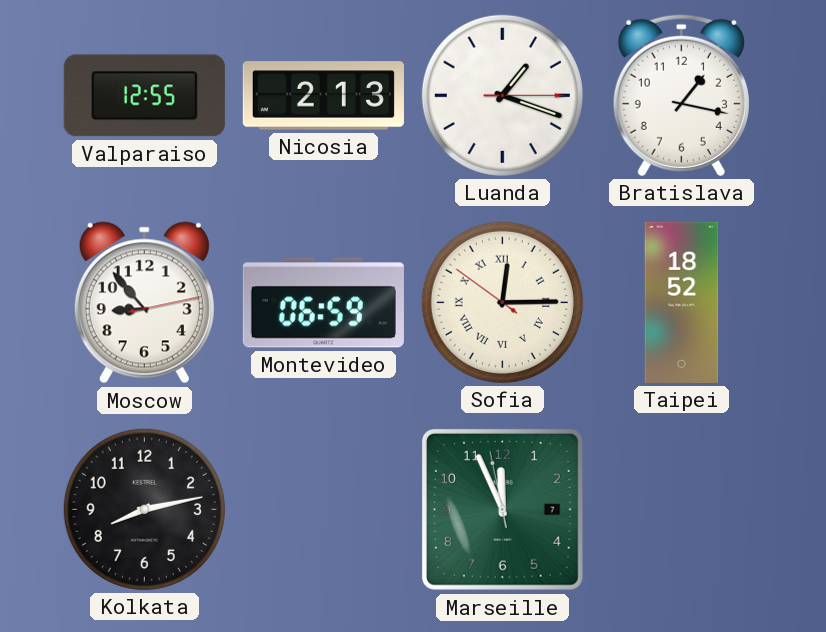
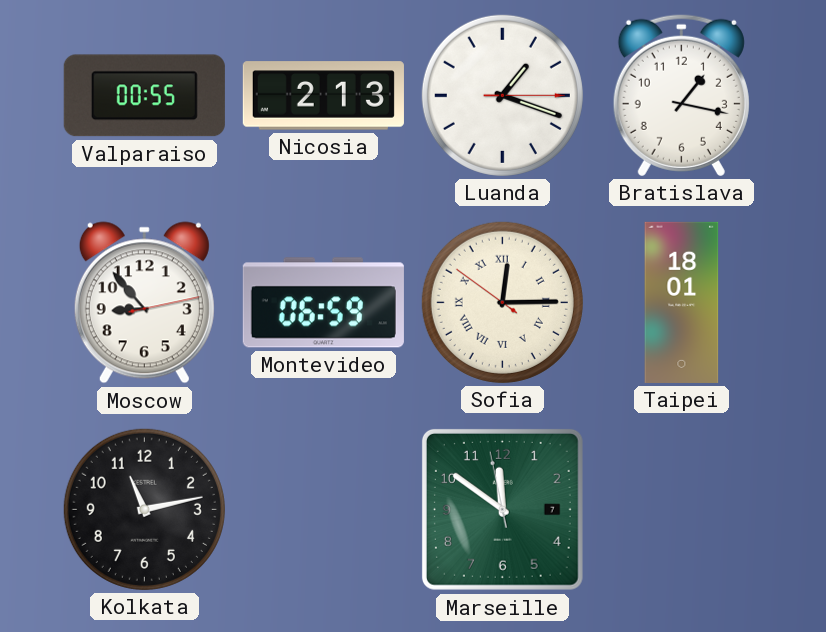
Valparaiso: 12:55 -> 00:55
Taipei: 18:52 -> 18:01
Kolkata: 8:13 -> 11:13
Marseille: 11:55 -> 11:50
